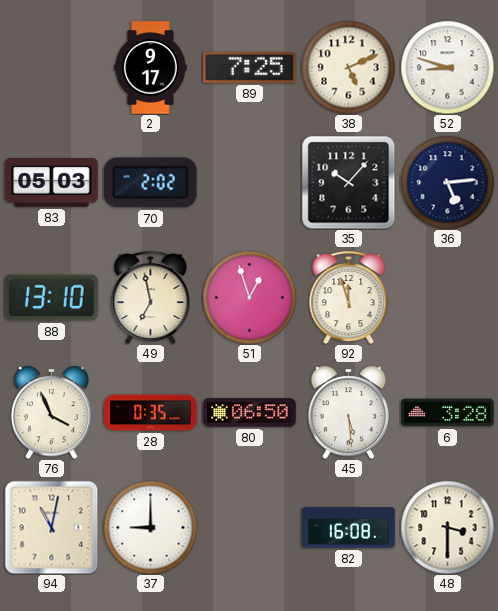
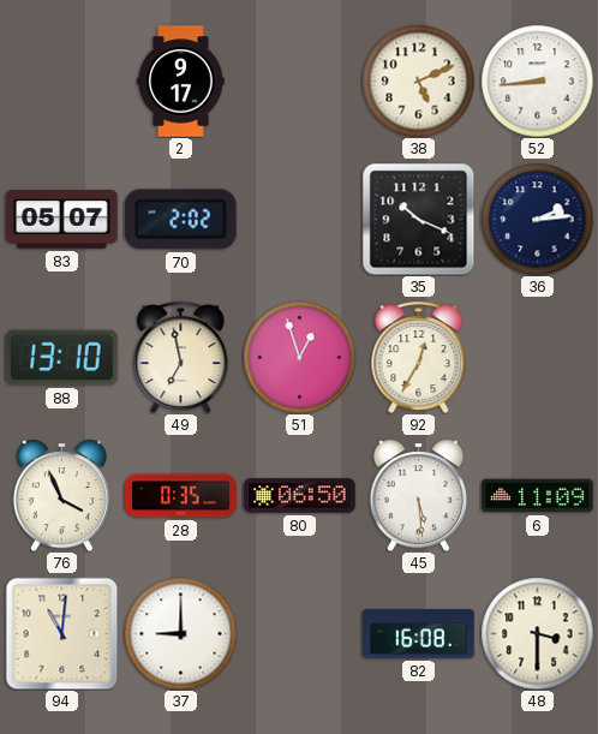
89: 7:25 -> none
52: 8:48 -> 8:44
83: 05:03 -> 05:07
35: 10:07 -> 10:19
36: 5:14 -> 2:14
92: 11:57 -> 12:35
6: 3:28 -> 11:09
94: 11:02 -> 11:01
